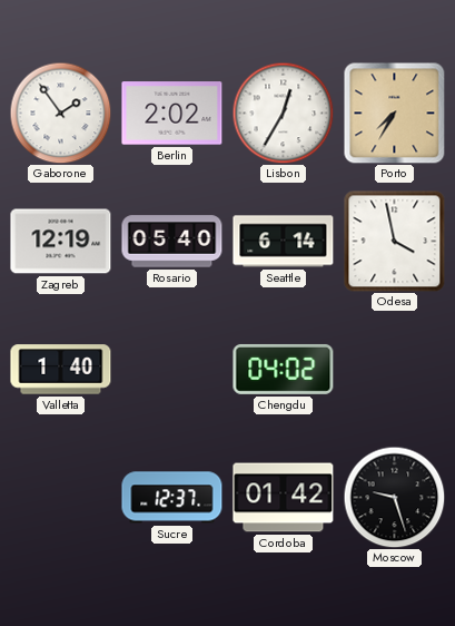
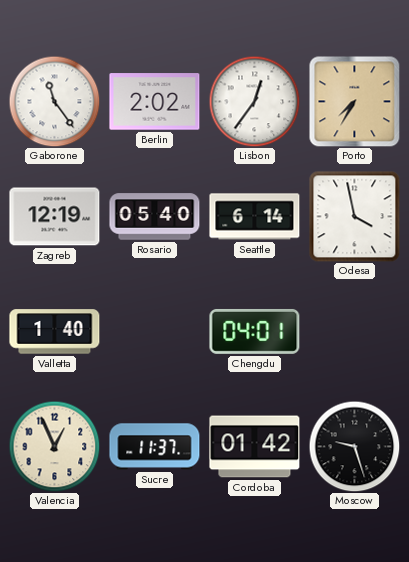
Gaborone: 1:54 -> 11:24
Lisbon: 12:35 -> 12:36
Chengdu: 04:02 -> 04:01
Valencia: none -> 12:56
Sucre: 12:37 -> 11:37
